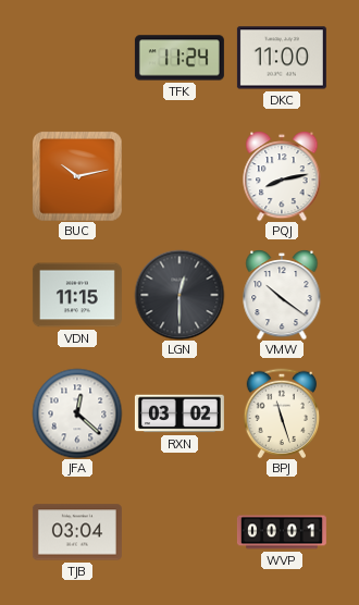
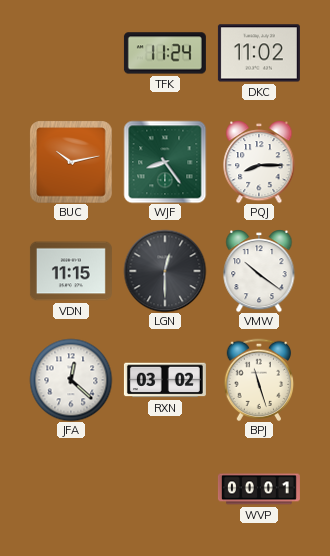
DKC: 11:00 -> 11:02
WJF: none -> 8:24
PQJ: 8:13 -> 8:15
TJB: 03:04 -> none
